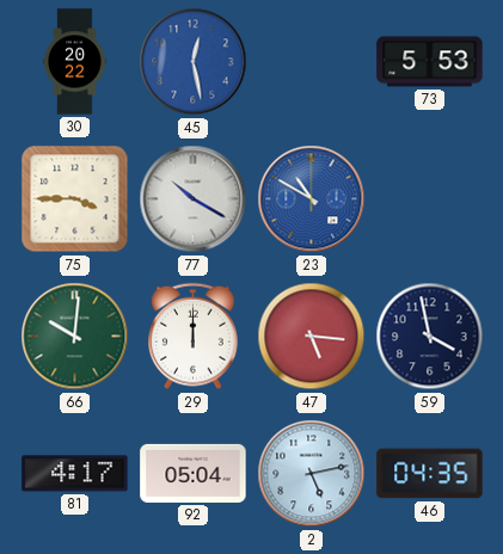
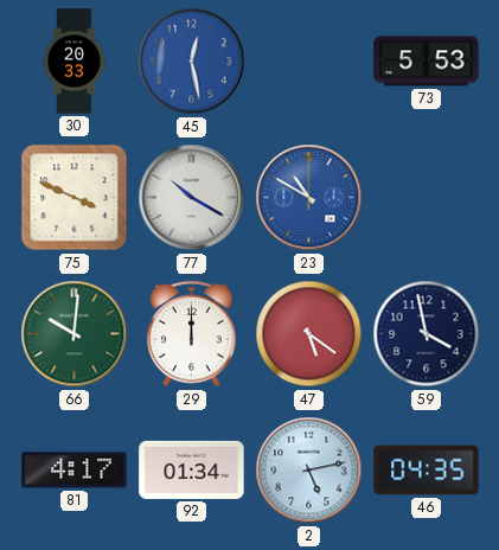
30: 20:22 -> 20:33
75: 3:45 -> 3:49
47: 5:16 -> 5:21
92: 05:04 -> 01:34
